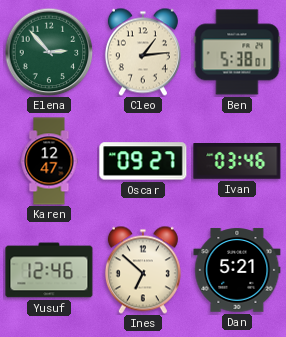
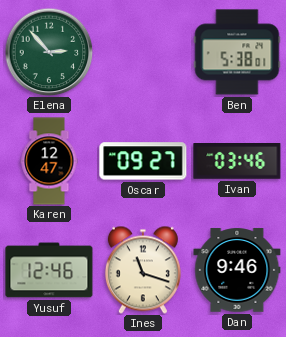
Cleo: 1:14 -> none
Ines: 6:52 -> 11:18
Dan: 5:21 -> 9:46
